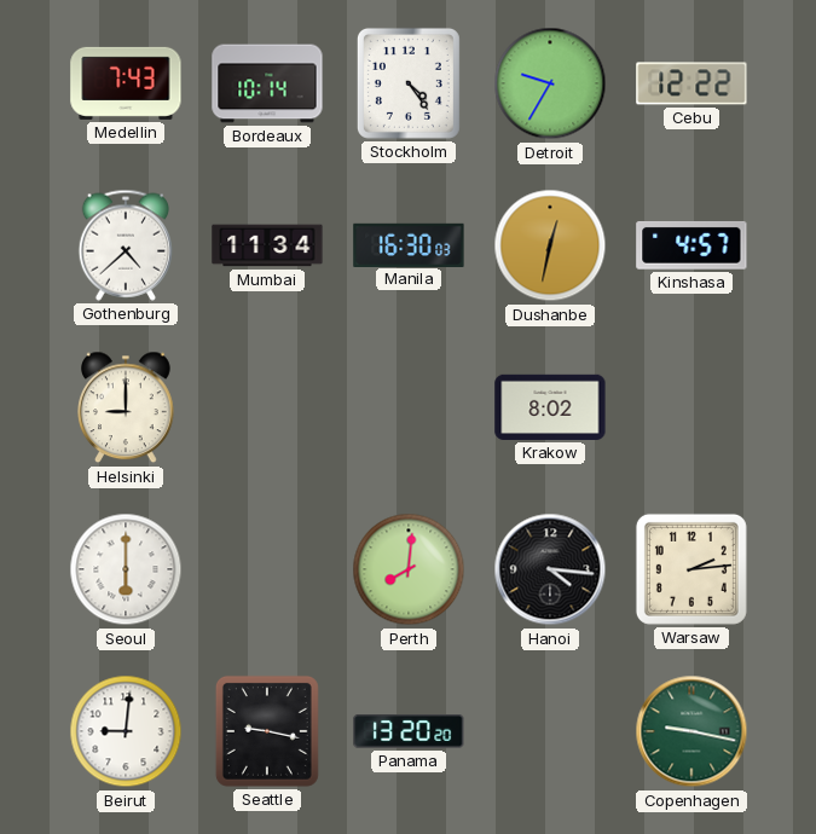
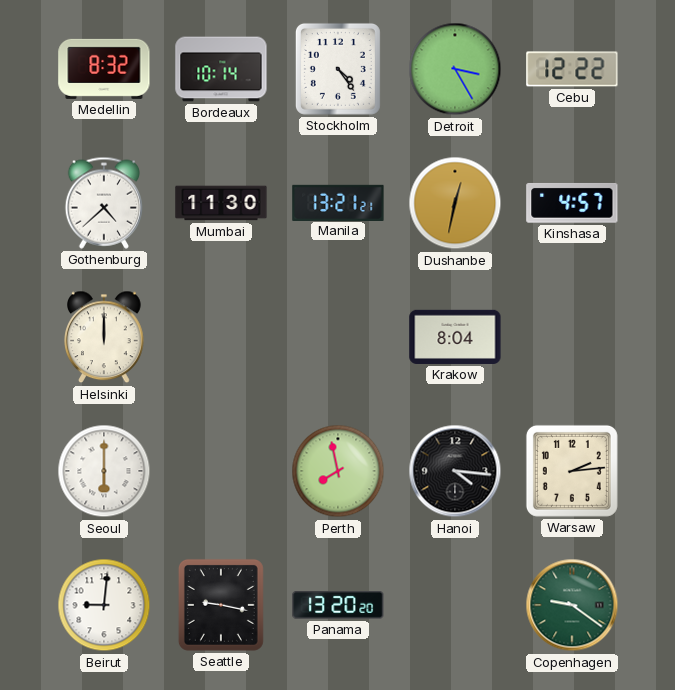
Medellin: 7:43 -> 8:32
Detroit: 9:35 -> 3:25
Mumbai: 11:34 -> 11:30
Manila: 16:30 -> 13:21
Helsinki: 9:00 -> 12:00
Krakow: 8:02 -> 8:04
Perth: 8:01 -> 7:58
Copenhagen: 9:17 -> 9:21
